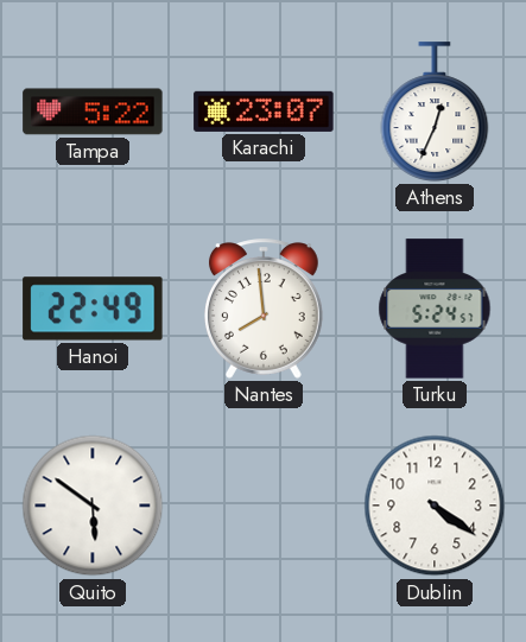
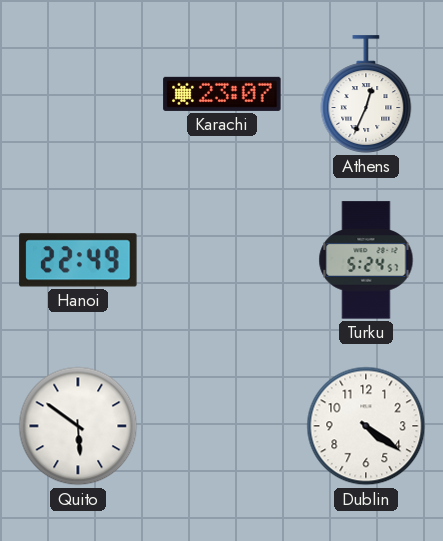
Tampa: 5:22 -> none
Nantes: 7:59 -> none
